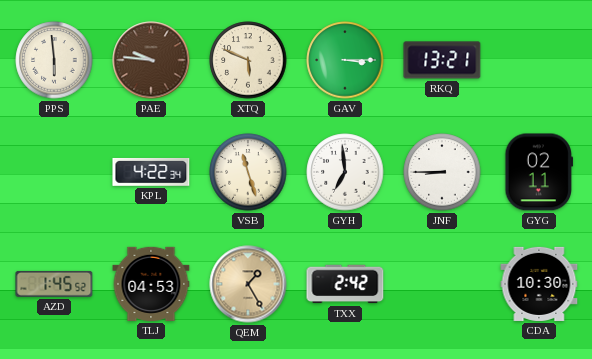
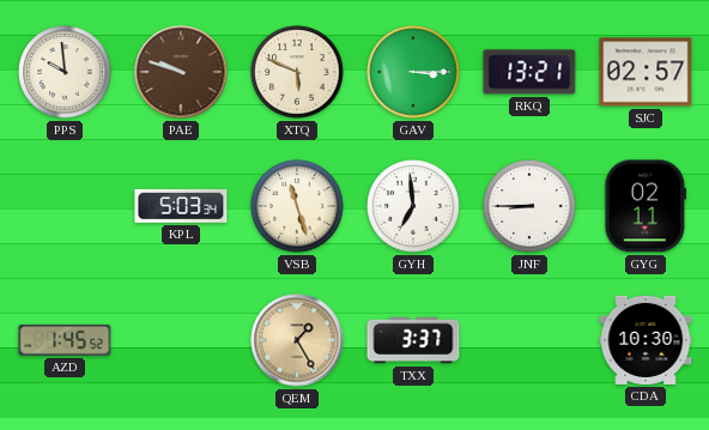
PPS: 5:59 -> 9:59
PAE: 9:46 -> 9:48
SJC: none -> 02:57
KPL: 4:22 -> 5:03
TLJ: 04:53 -> none
TXX: 2:42 -> 3:37
